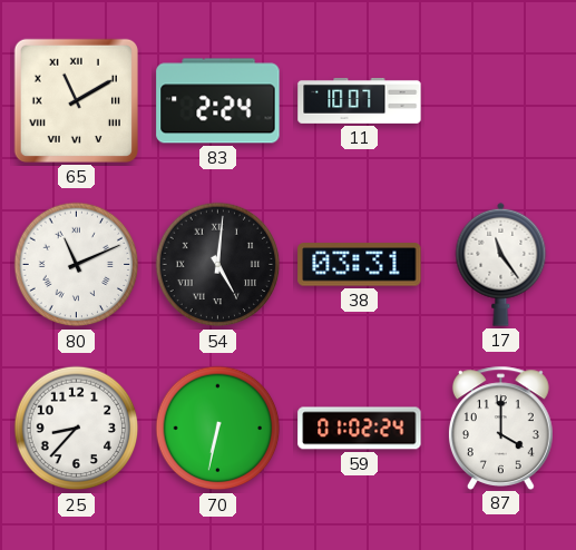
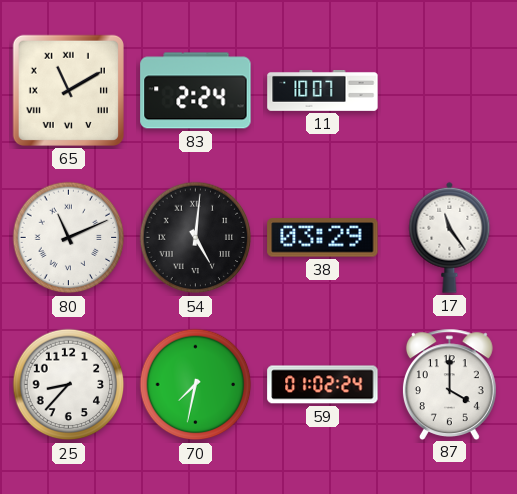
38: 03:31 -> 03:29
70: 6:32 -> 7:32
